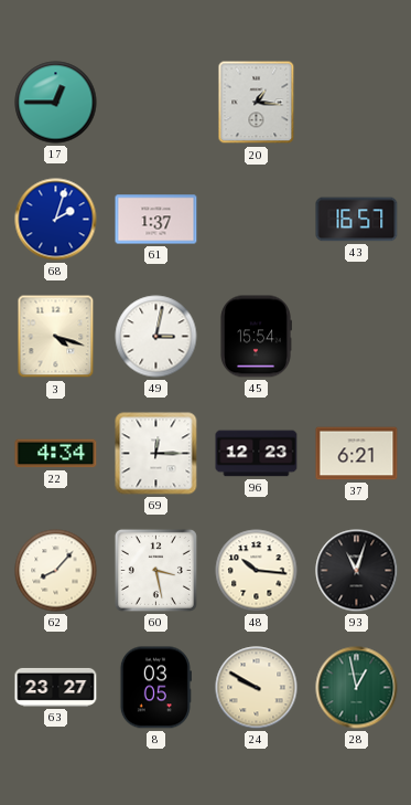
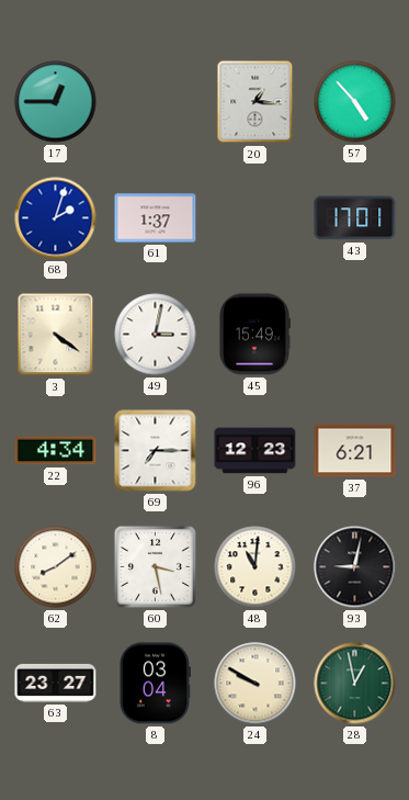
57: none -> 4:53
43: 16:57 -> 17:01
3: 4:18 -> 4:21
45: 15:54 -> 15:49
69: 12:15 -> 7:15
62: 8:07 -> 8:09
48: 10:16 -> 11:01
93: 11:03 -> 9:02
8: 03:05 -> 03:04
